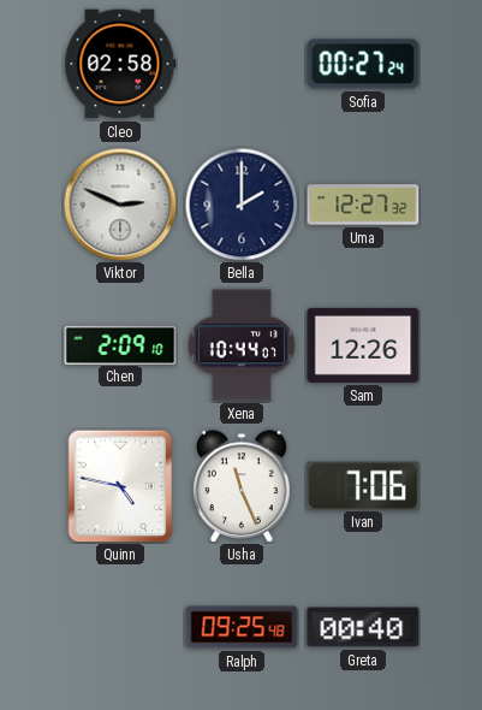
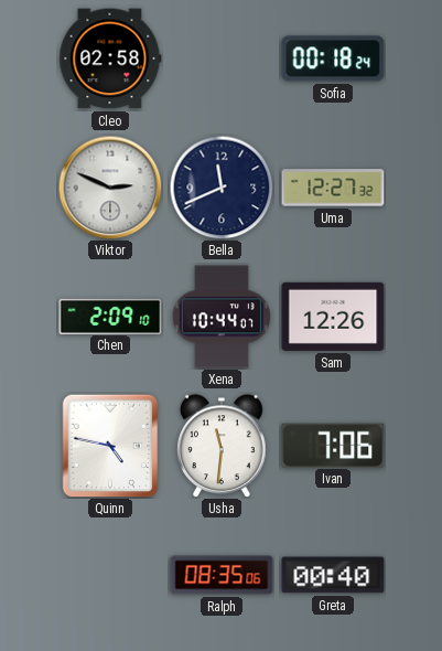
Sofia: 00:27 -> 00:18
Bella: 2:00 -> 11:41
Usha: 11:26 -> 11:31
Ralph: 09:25 -> 08:35
